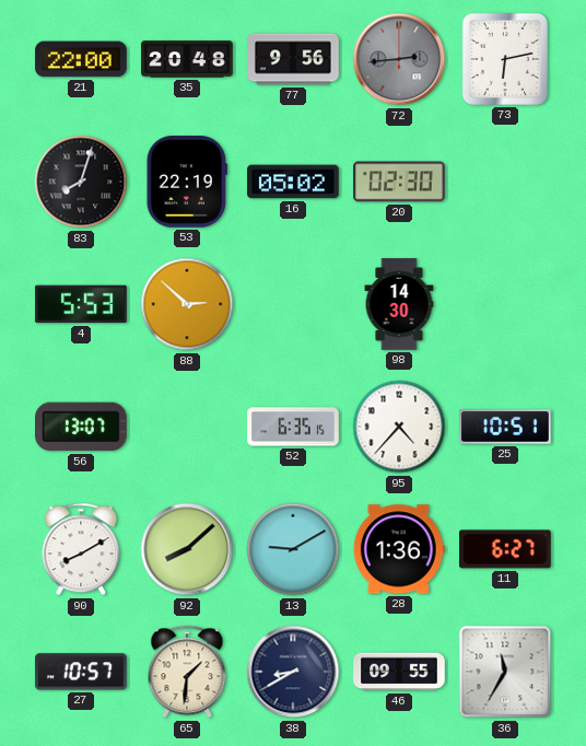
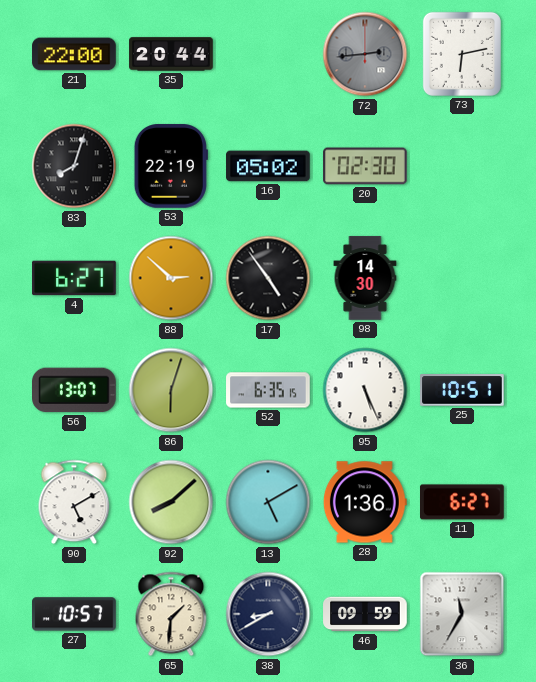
35: 20:48 -> 20:44
77: 9:56 -> none
4: 5:53 -> 6:27
17: none -> 4:54
86: none -> 6:03
95: 4:37 -> 5:26
90: 8:10 -> 5:10
13: 9:10 -> 5:10
46: 09:55 -> 09:59
